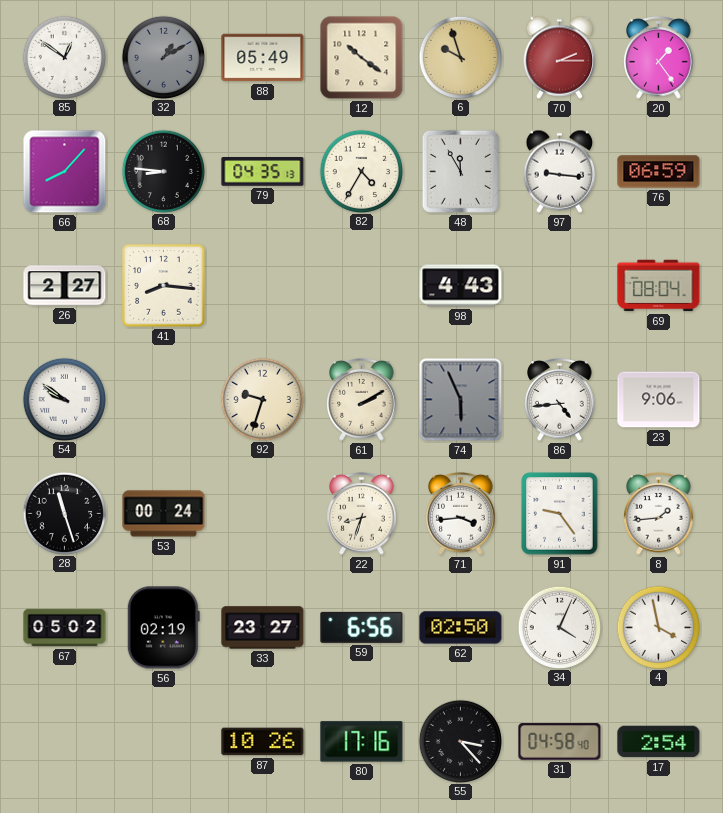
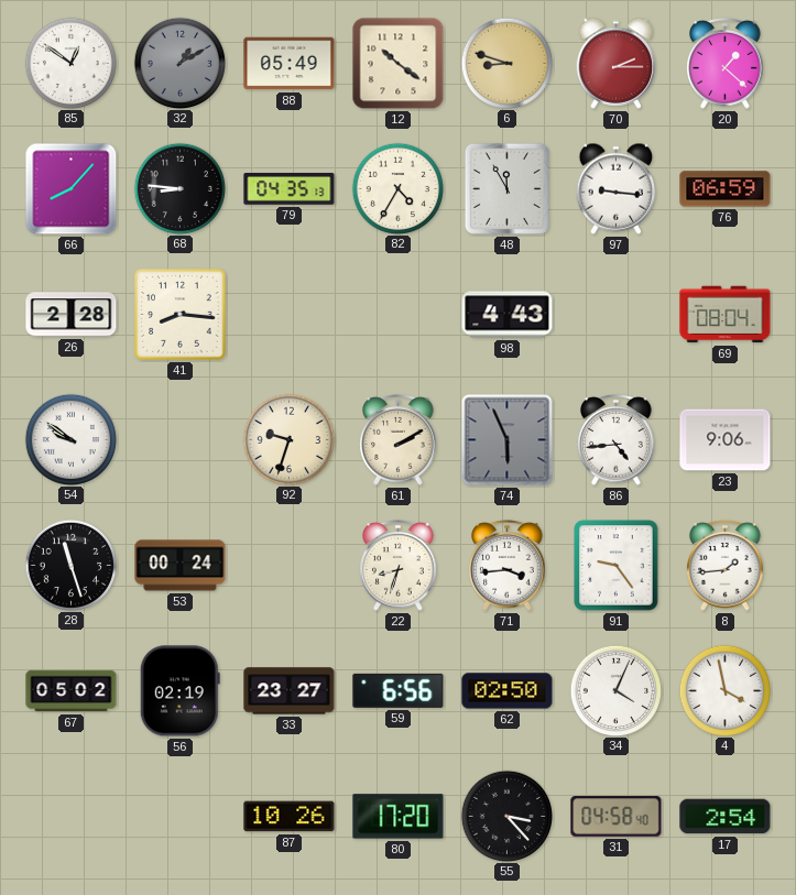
6: 9:57 -> 8:48
20: 1:24 -> 1:22
26: 2:27 -> 2:28
80: 17:16 -> 17:20
